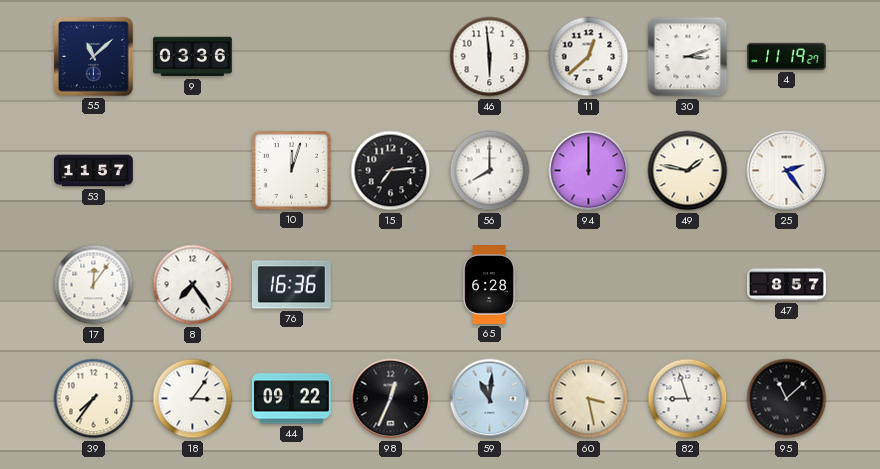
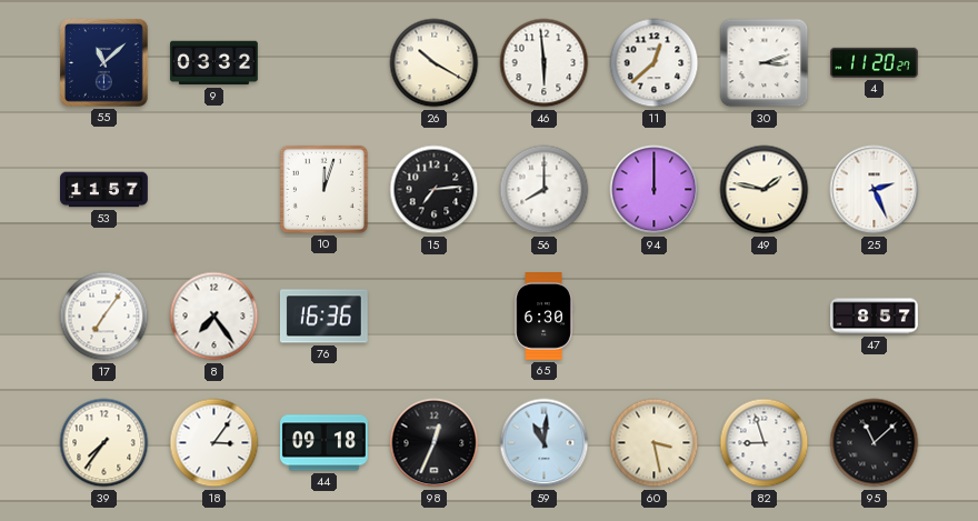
9: 03:36 -> 03:32
26: none -> 10:20
4: 11:19 -> 11:20
25: 2:24 -> 2:26
17: 12:06 -> 7:06
65: 6:28 -> 6:30
44: 09:22 -> 09:18
